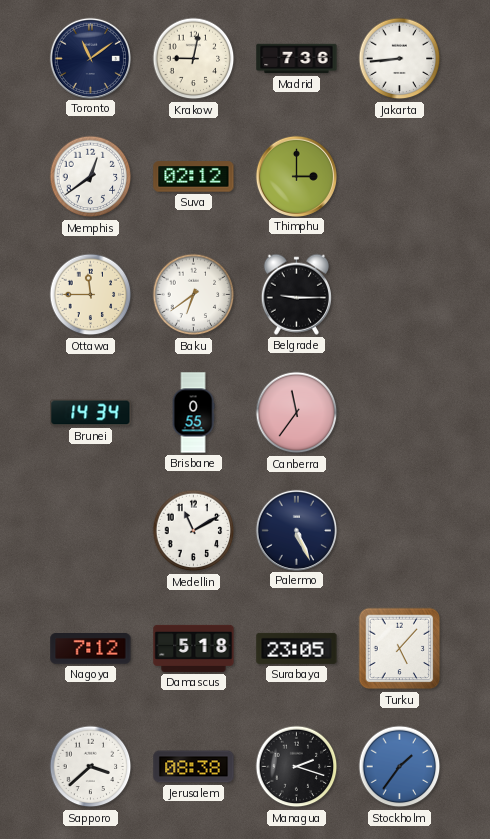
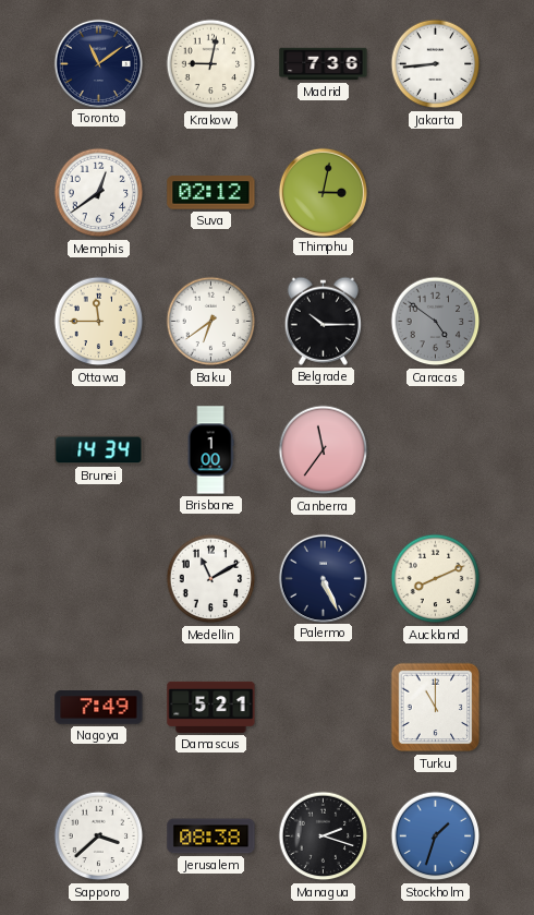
Thimphu: 3:00 -> 3:02
Belgrade: 9:15 -> 10:15
Caracas: none -> 4:51
Brisbane: 0:55 -> 1:00
Auckland: none -> 8:11
Nagoya: 7:12 -> 7:49
Damascus: 5:18 -> 5:21
Surabaya: 23:05 -> none
Turku: 5:07 -> 11:00
Stockholm: 1:36 -> 1:33
